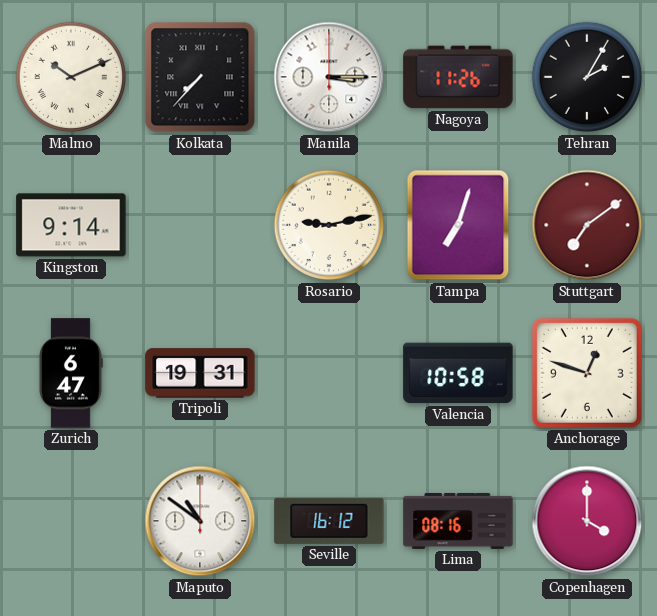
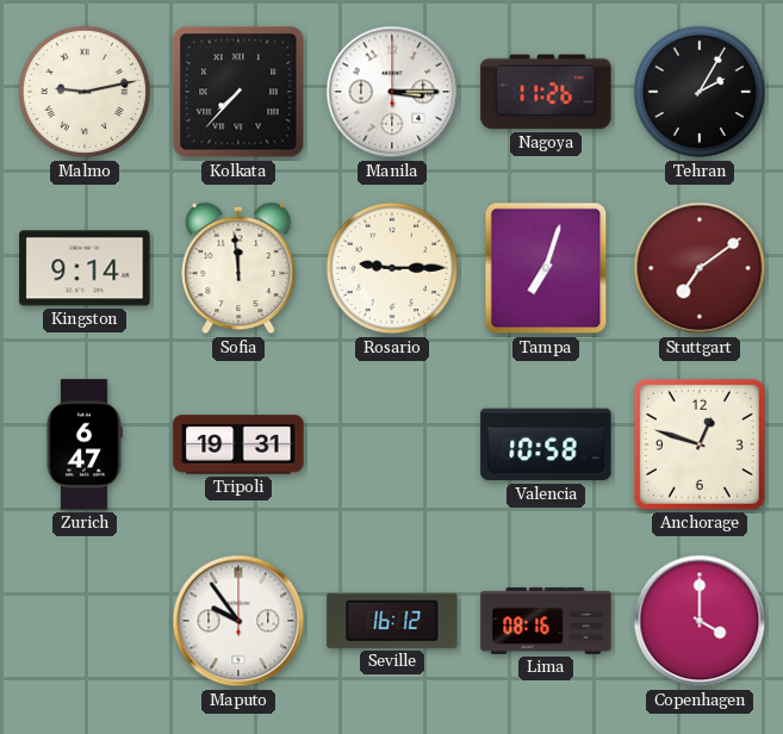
Malmo: 10:11 -> 9:13
Sofia: none -> 11:59
Rosario: 9:13 -> 9:15
Maputo: 10:51 -> 9:54
